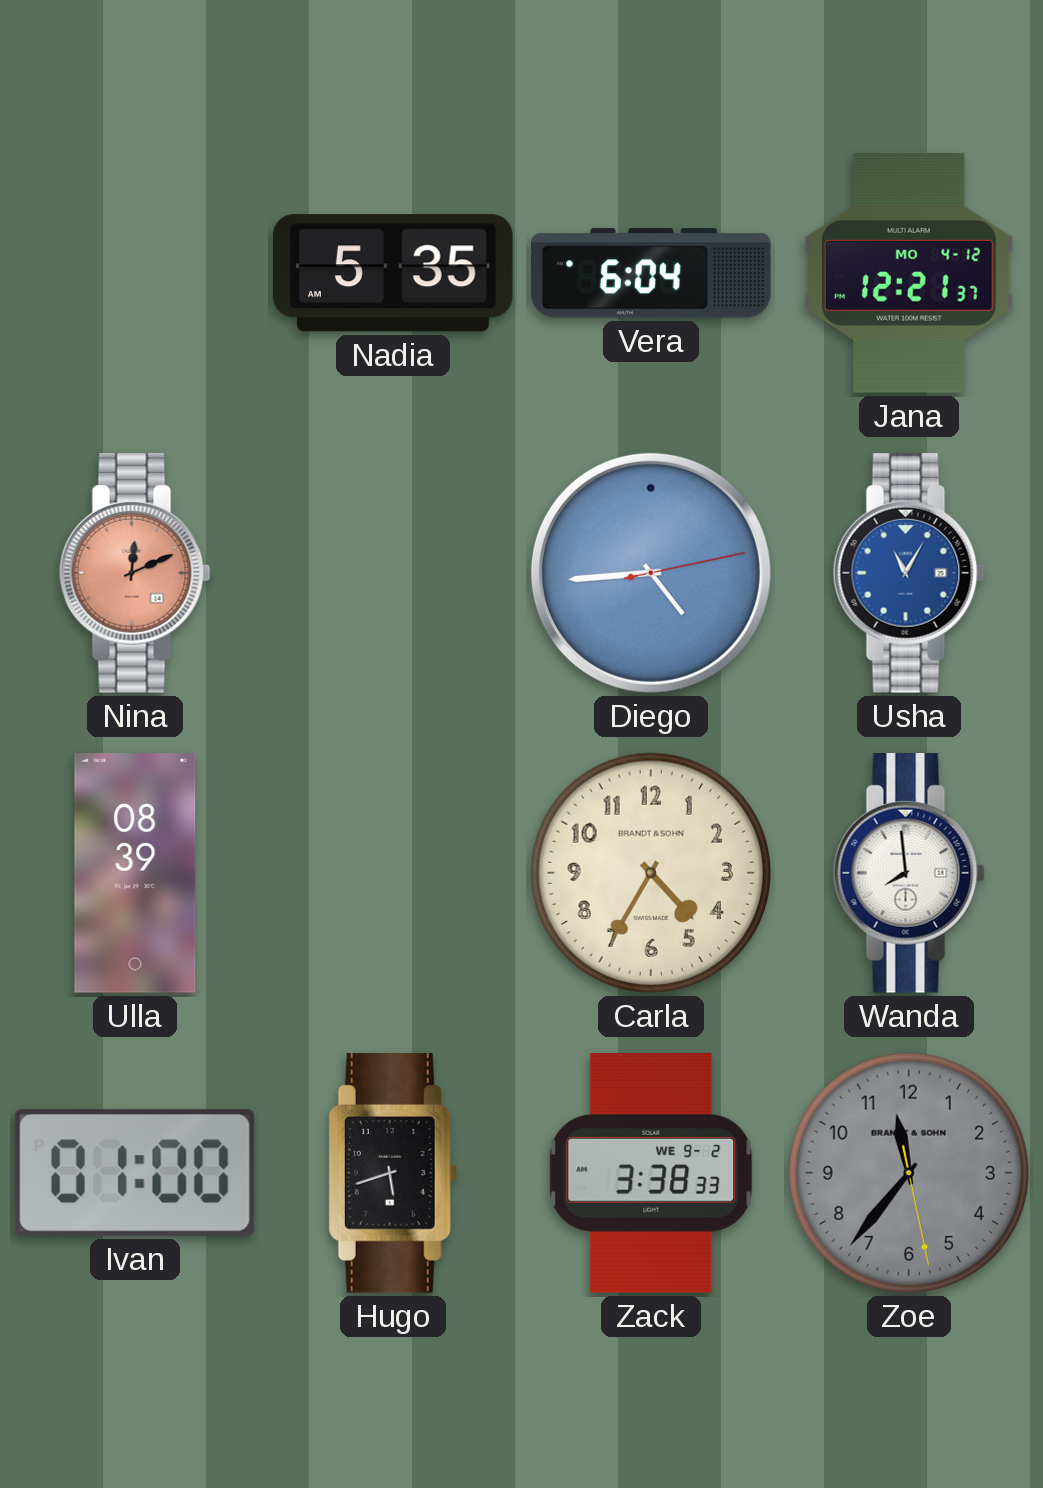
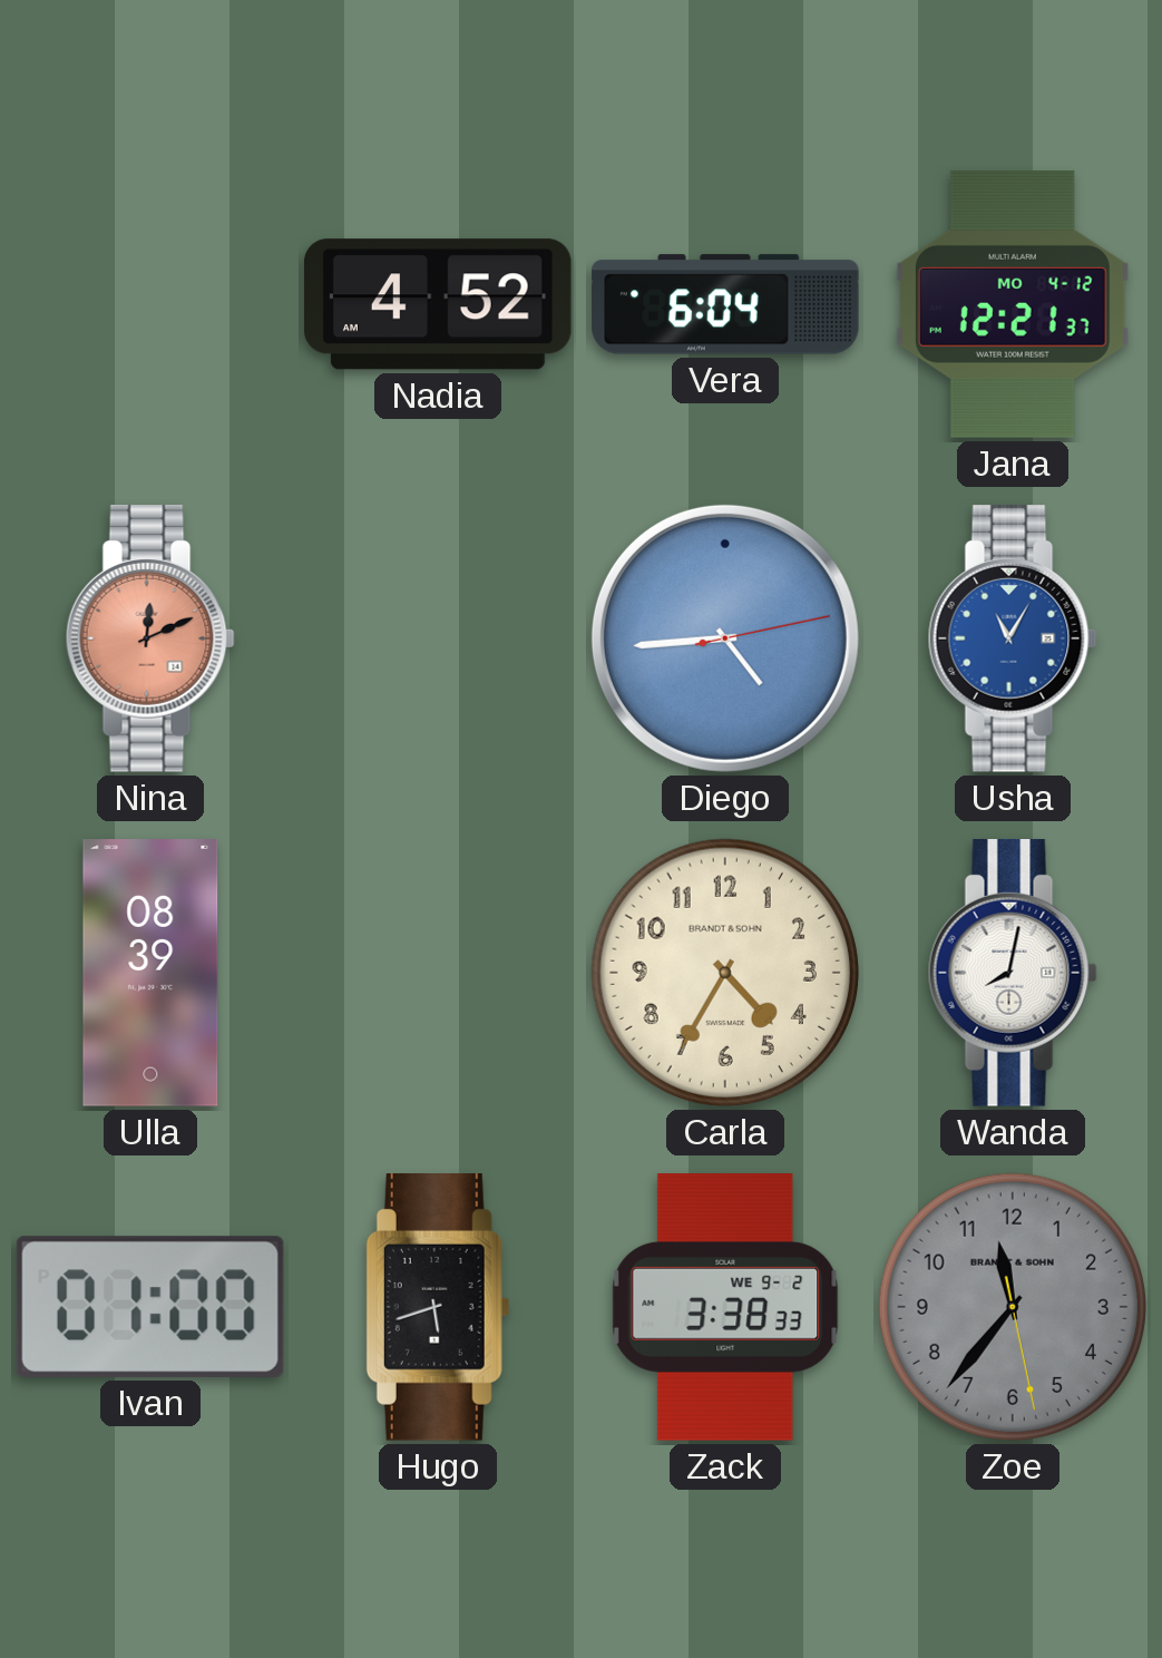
Nadia: 5:35 -> 4:52
Wanda: 7:59 -> 8:02
